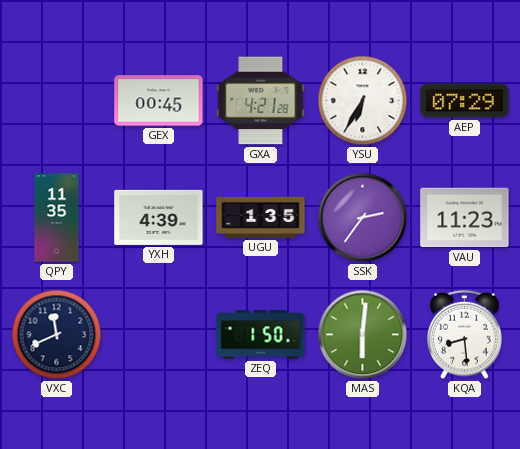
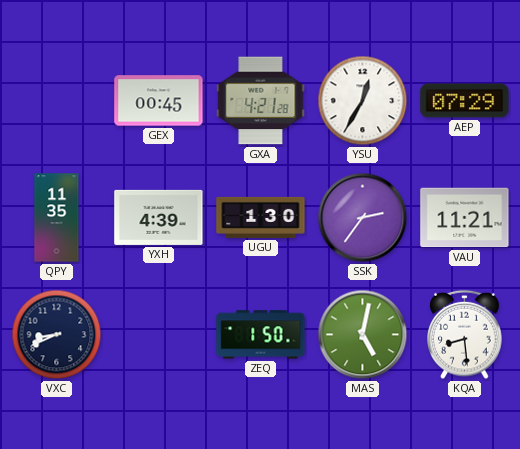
YSU: 6:35 -> 12:35
UGU: 1:35 -> 1:30
VAU: 11:23 -> 11:21
VXC: 11:41 -> 8:41
MAS: 6:01 -> 5:02
